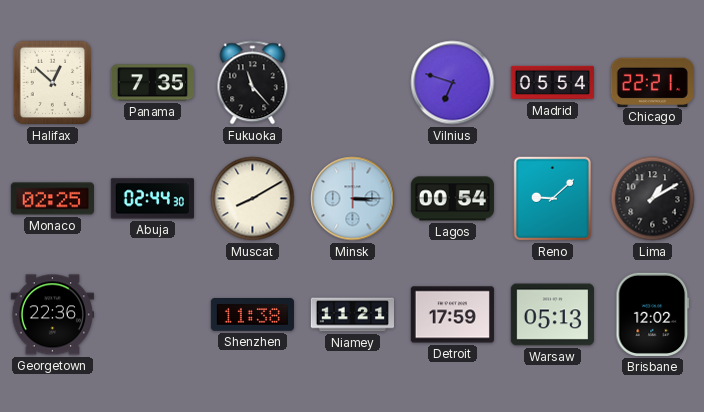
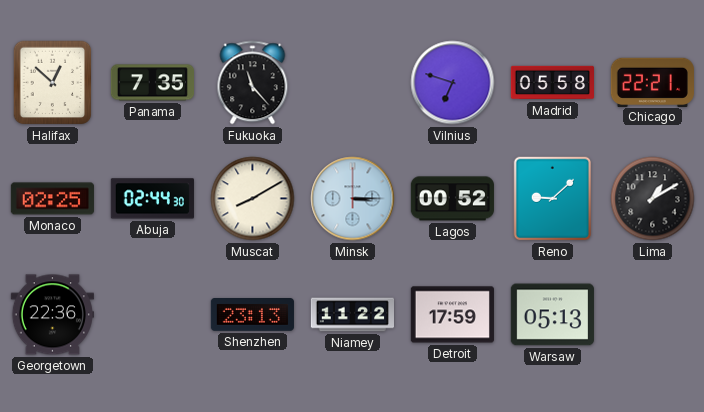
Madrid: 05:54 -> 05:58
Lagos: 00:54 -> 00:52
Shenzhen: 11:38 -> 23:13
Niamey: 11:21 -> 11:22
Brisbane: 12:02 -> none
